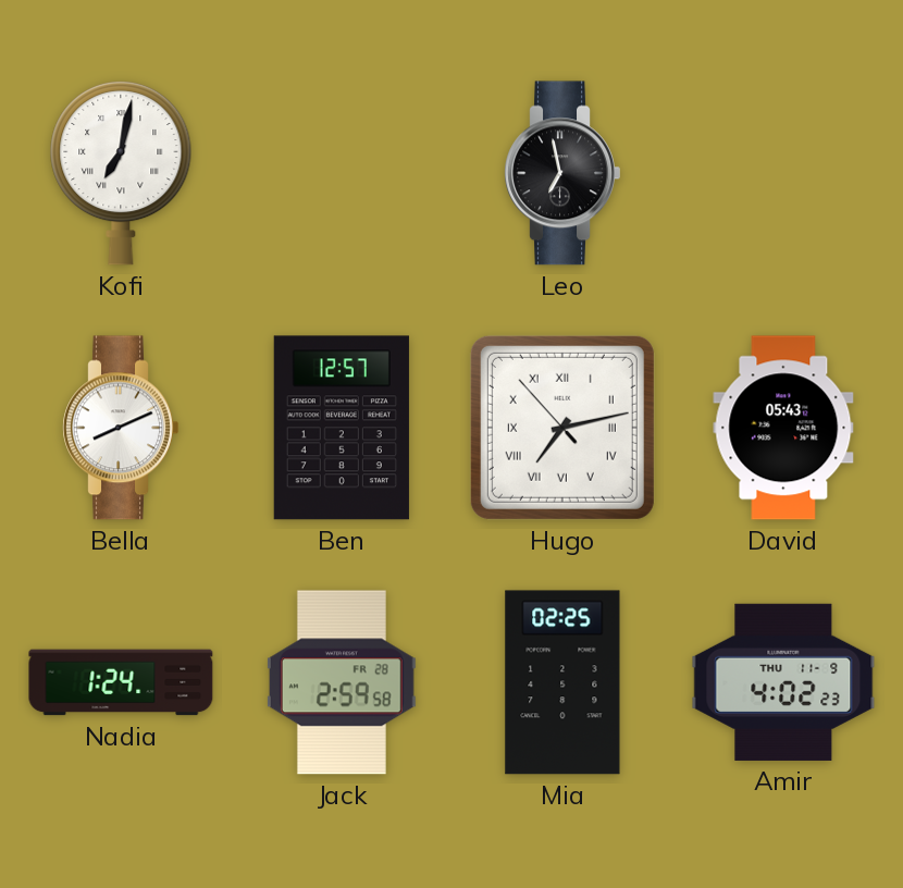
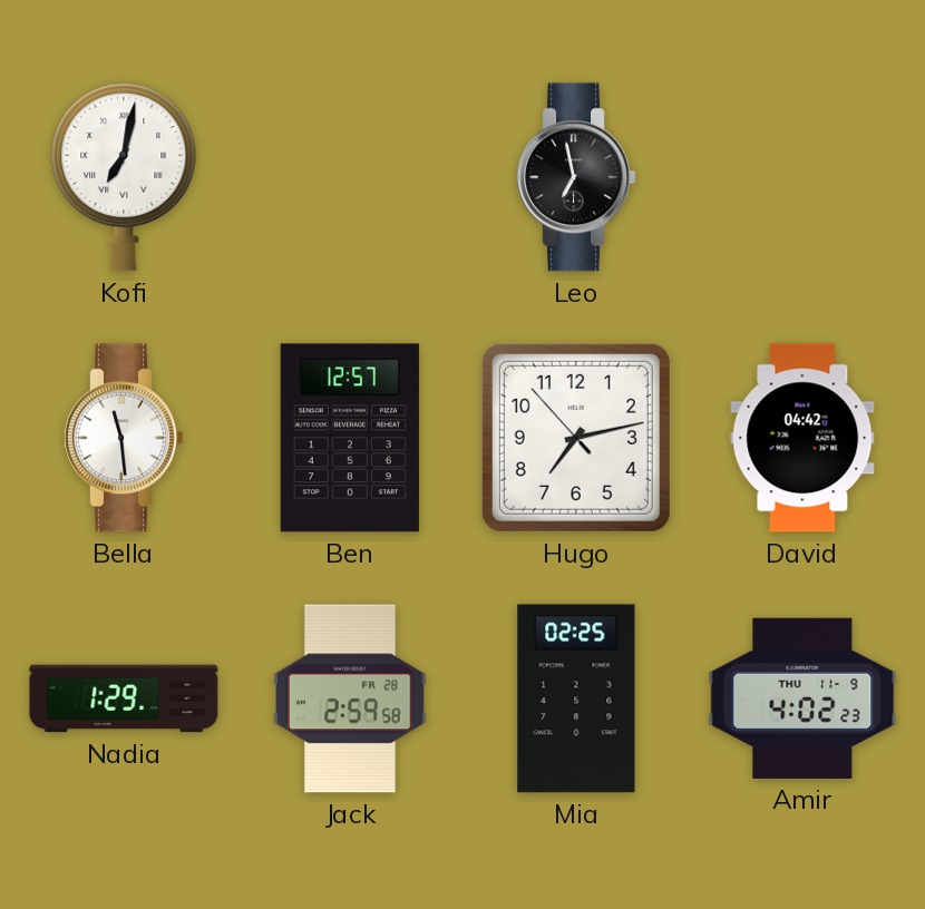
Bella: 8:11 -> 11:29
Hugo numerals: Roman -> Arabic
David: 05:43 -> 04:42
Nadia: 1:24 -> 1:29
